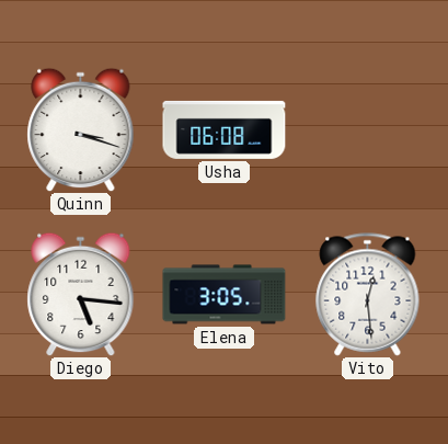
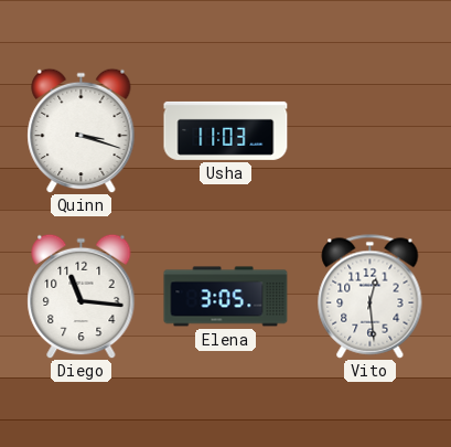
Usha: 06:08 -> 11:03
Diego: 5:16 -> 11:16
